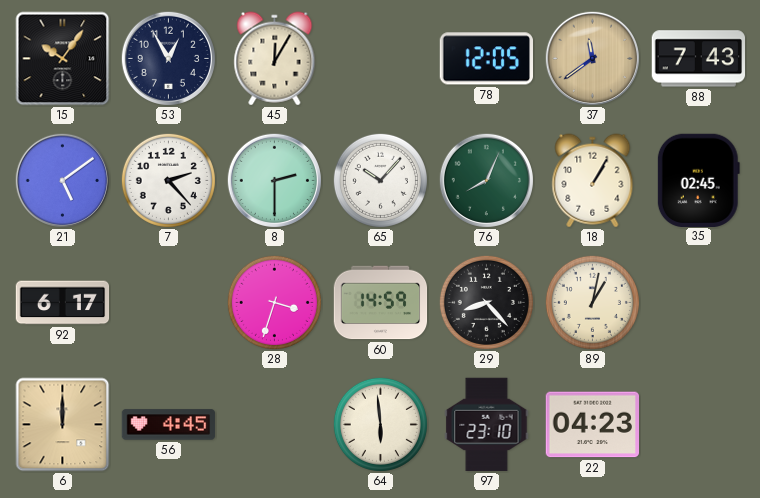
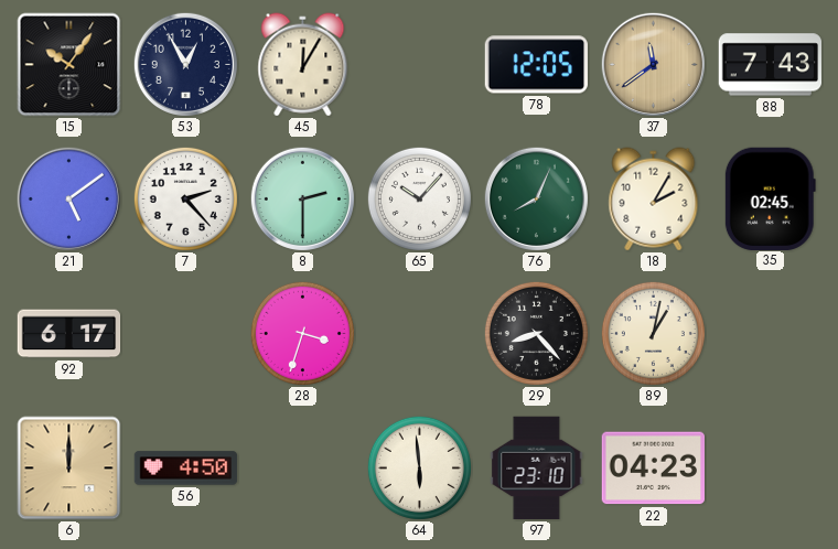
18: 1:05 -> 2:05
60: 14:59 -> none
56: 4:45 -> 4:50
